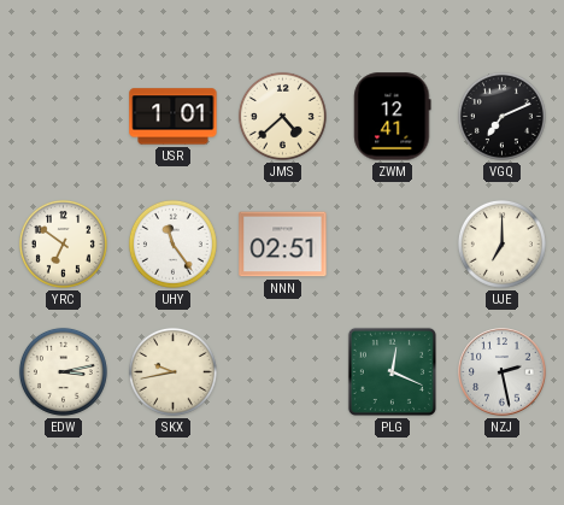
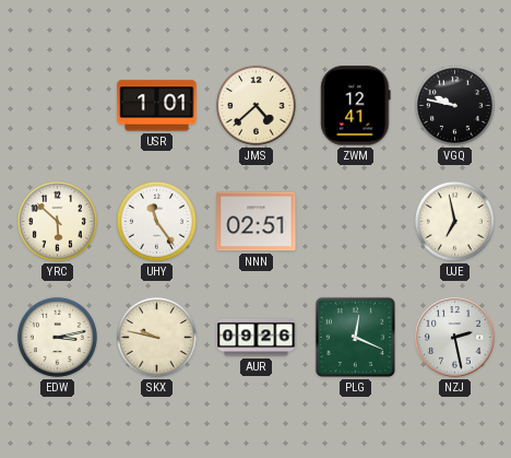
VGQ: 7:11 -> 9:47
YRC: 6:51 -> 5:52
UJE: 7:00 -> 6:58
SKX: 9:43 -> 9:47
AUR: none -> 09:26
